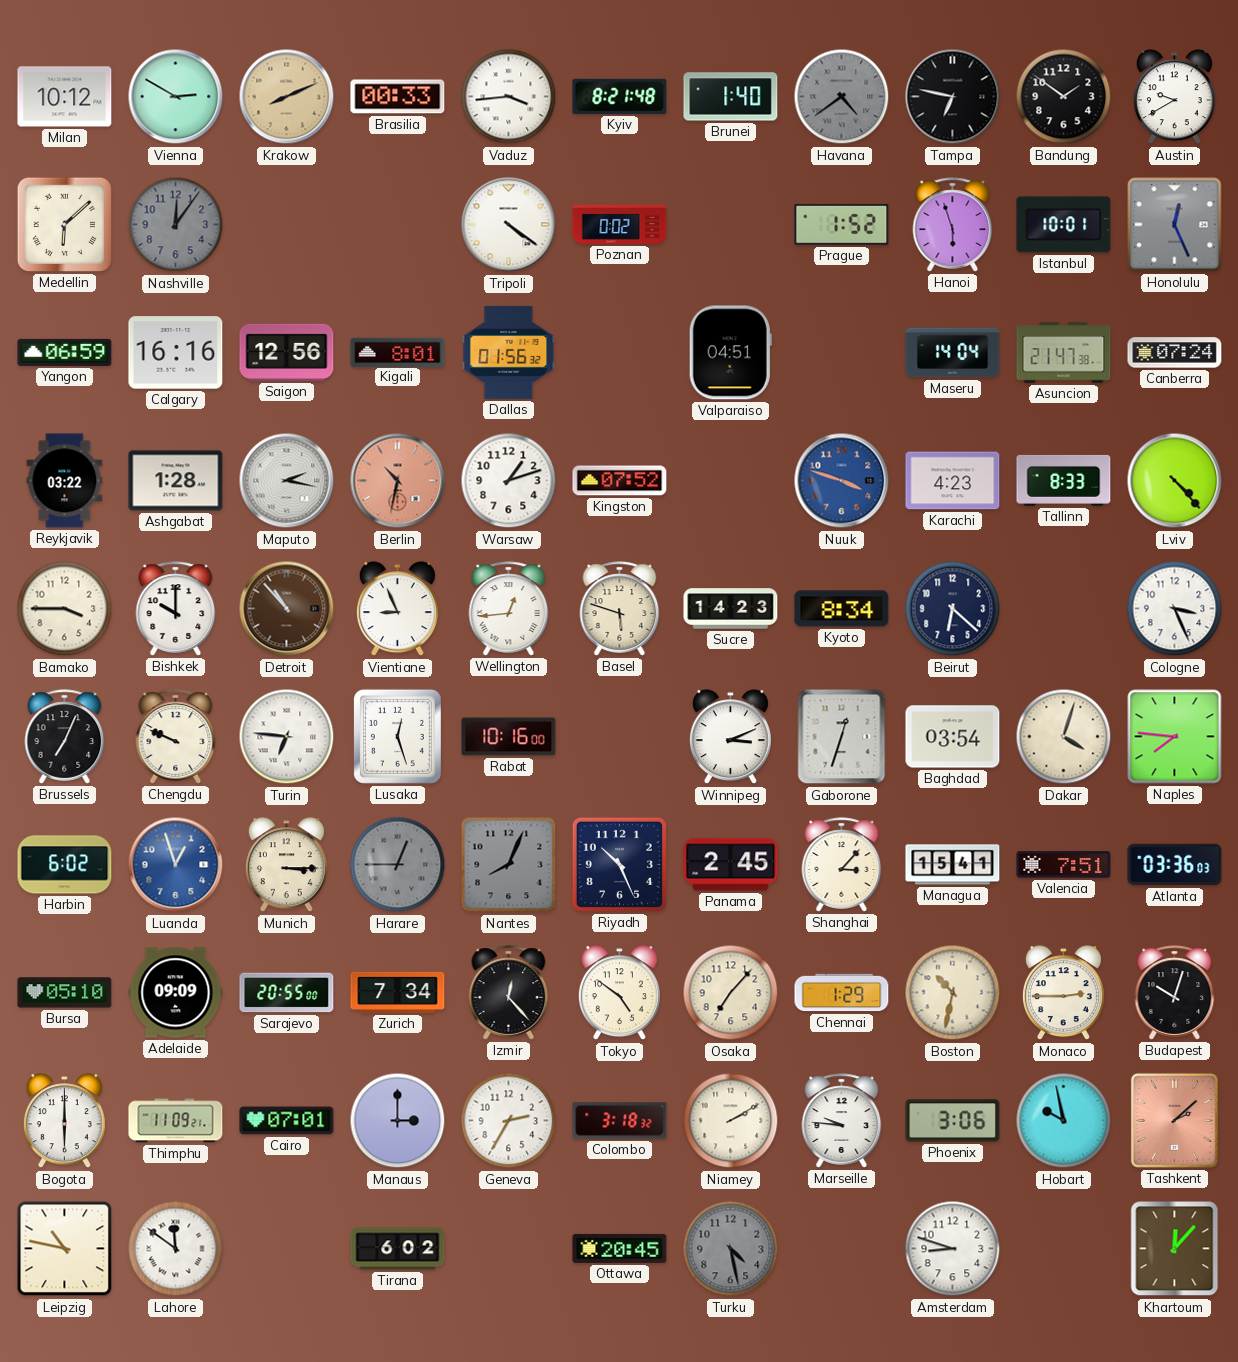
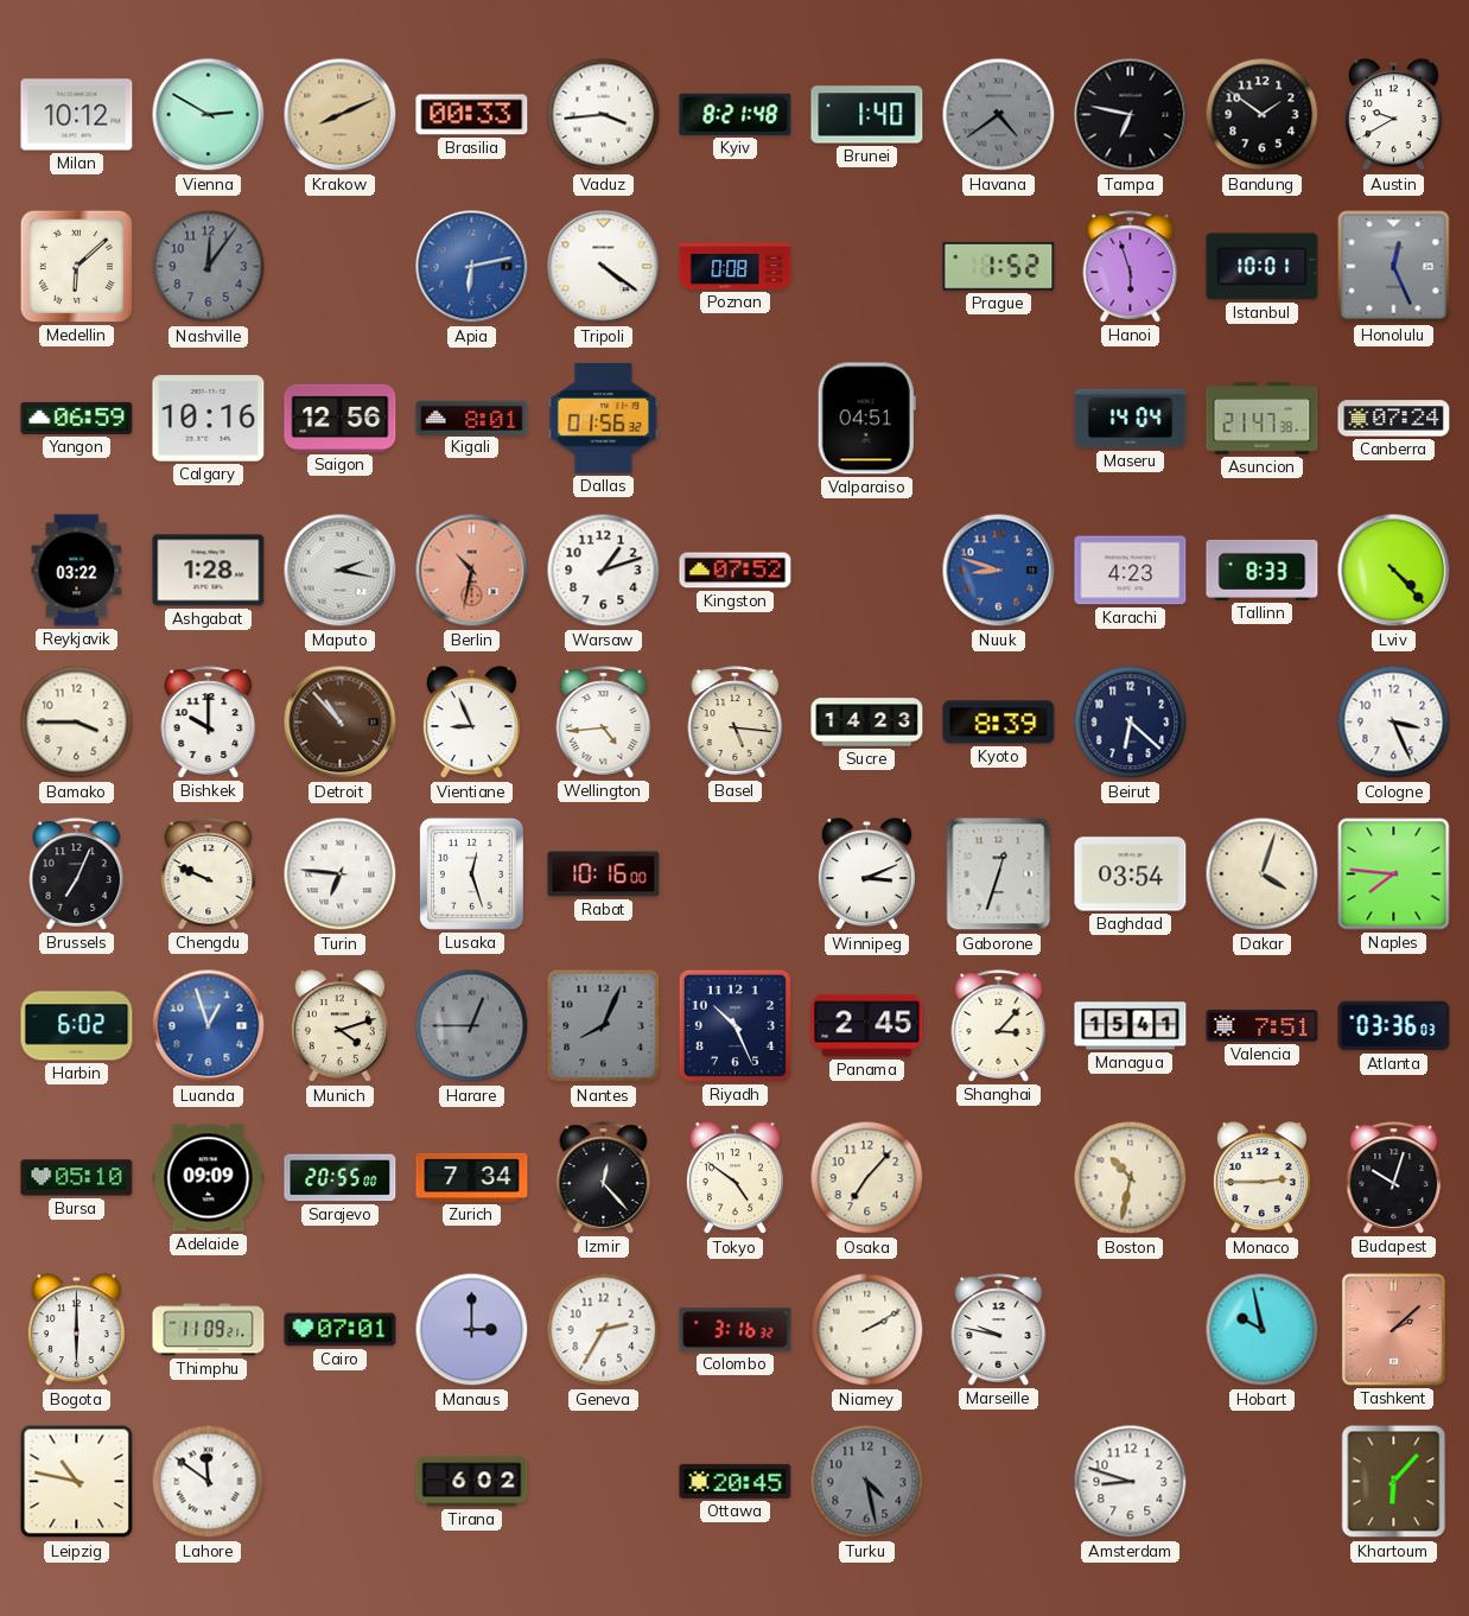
Apia: none -> 6:13
Poznan: 0:02 -> 0:08
Calgary: 16:16 -> 10:16
Nuuk: 3:48 -> 8:48
Wellington: 12:44 -> 4:44
Basel: 5:48 -> 5:16
Kyoto: 8:34 -> 8:39
Munich: 3:15 -> 4:12
Chennai: 1:29 -> none
Colombo: 3:18 -> 3:16
Marseille: 9:46 -> 9:47
Phoenix: 3:06 -> none
Khartoum: 12:07 -> 6:07
